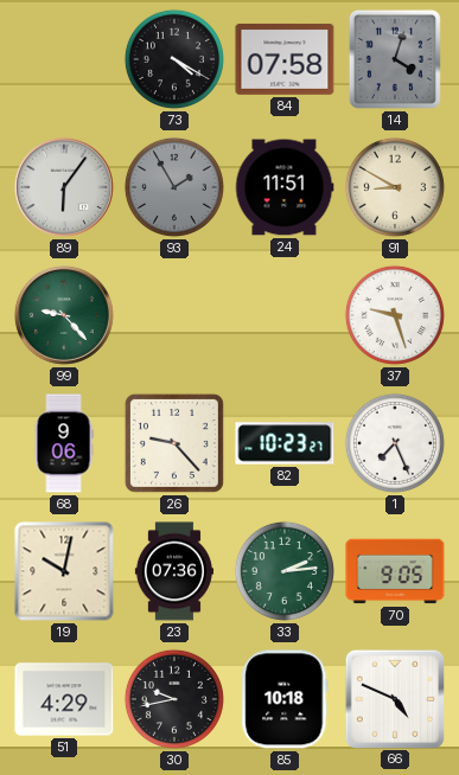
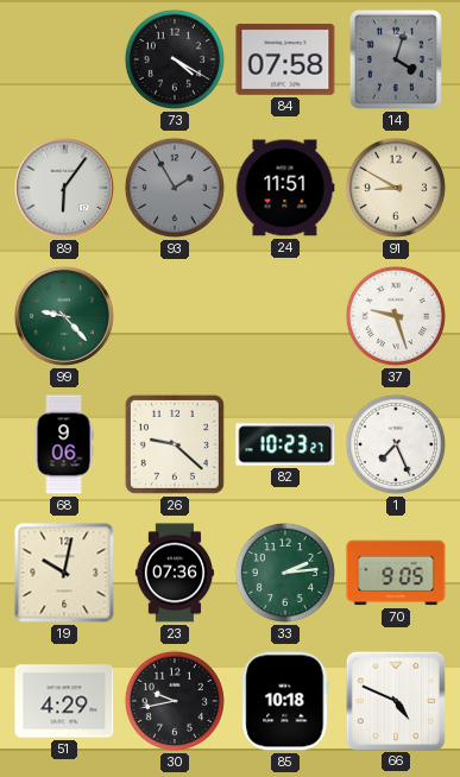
26: 9:23 -> 9:22
